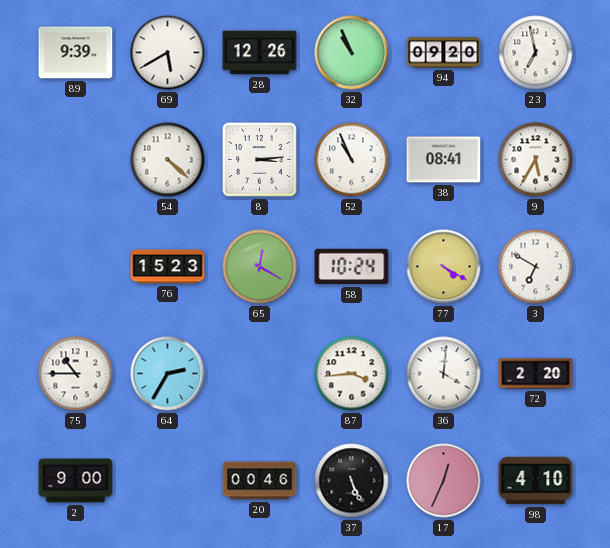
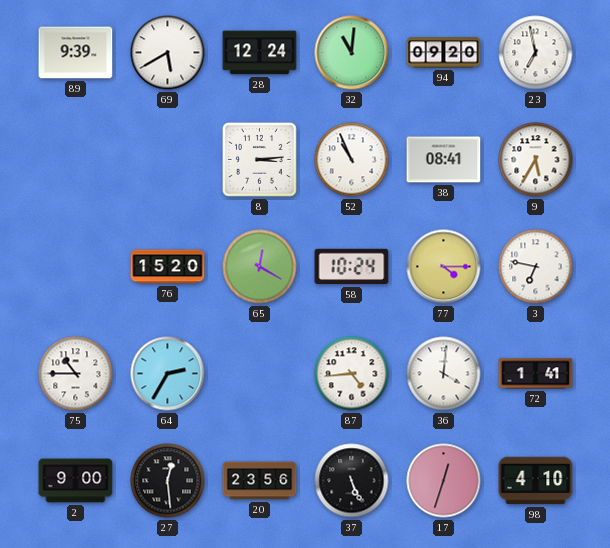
28: 12:26 -> 12:24
32: 10:56 -> 11:01
54: 4:22 -> none
76: 15:23 -> 15:20
77: 4:20 -> 4:15
3: 6:50 -> 6:47
87: 3:44 -> 4:44
72: 2:20 -> 1:41
27: none -> 12:29
20: 00:46 -> 23:56
17: 12:34 -> 12:33
